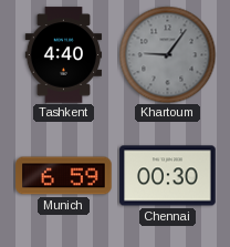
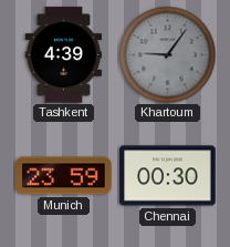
Tashkent: 4:40 -> 4:39
Munich: 6:59 -> 23:59
